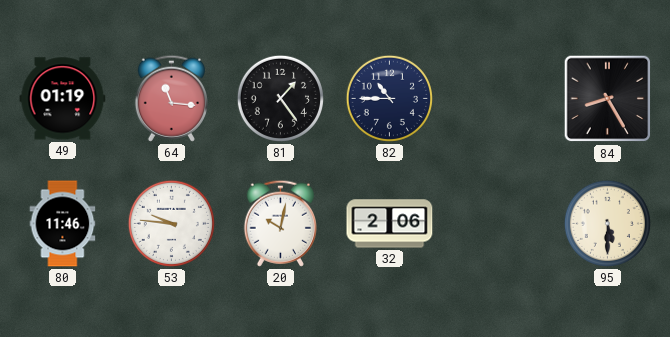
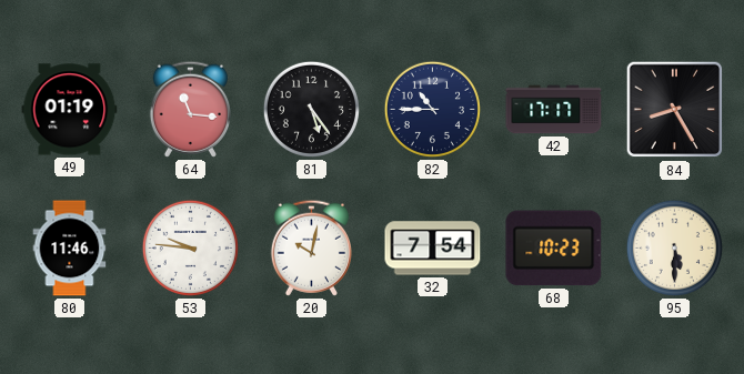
81: 1:24 -> 5:24
42: none -> 17:17
32: 2:06 -> 7:54
68: none -> 10:23
